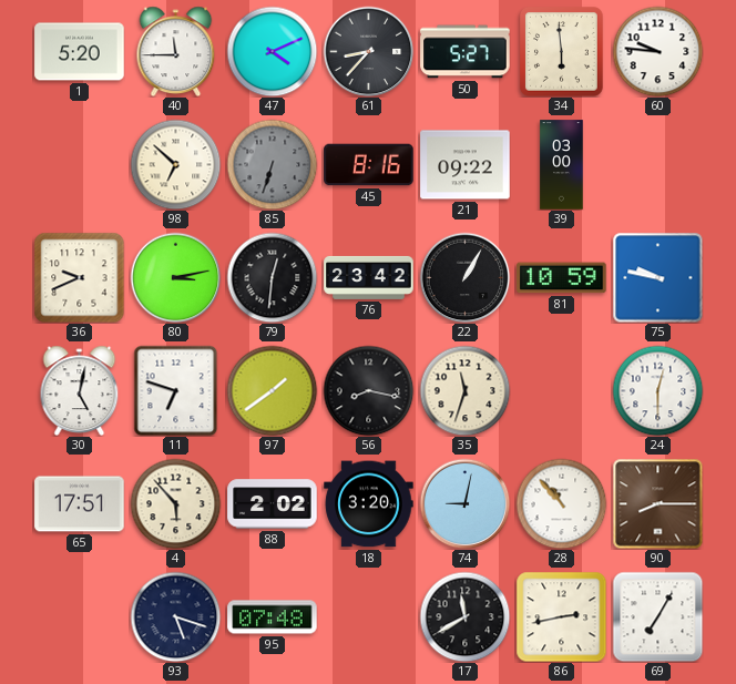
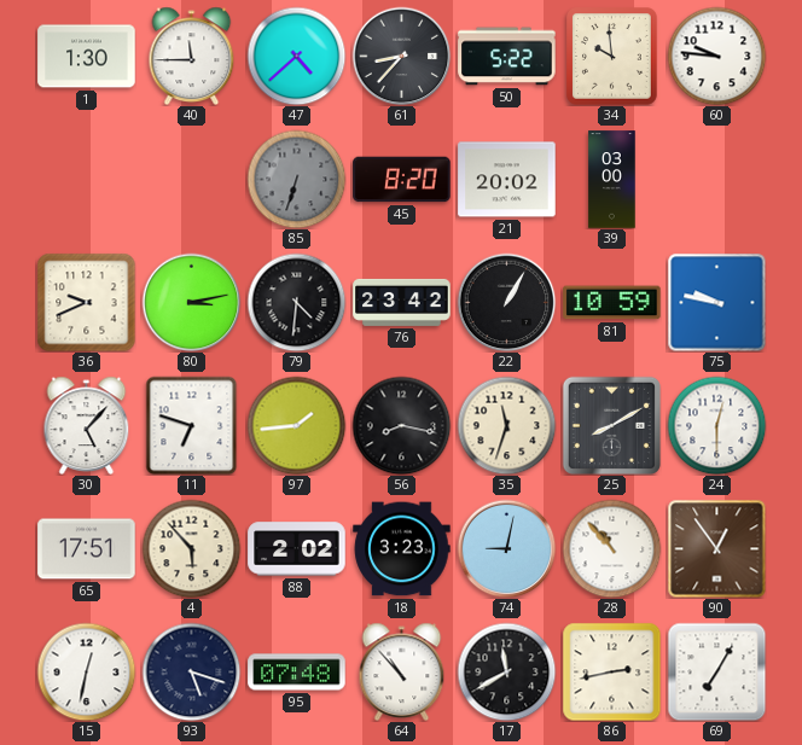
1: 5:20 -> 1:30
47: 4:11 -> 4:38
50: 5:27 -> 5:22
34: 5:59 -> 9:59
98: 6:52 -> none
45: 8:16 -> 8:20
21: 09:22 -> 20:02
79: 12:31 -> 4:31
30: 5:02 -> 5:07
97: 1:39 -> 1:44
25: none -> 8:10
18: 3:20 -> 3:23
90: 8:15 -> 12:54
15: none -> 12:32
64: none -> 10:53
